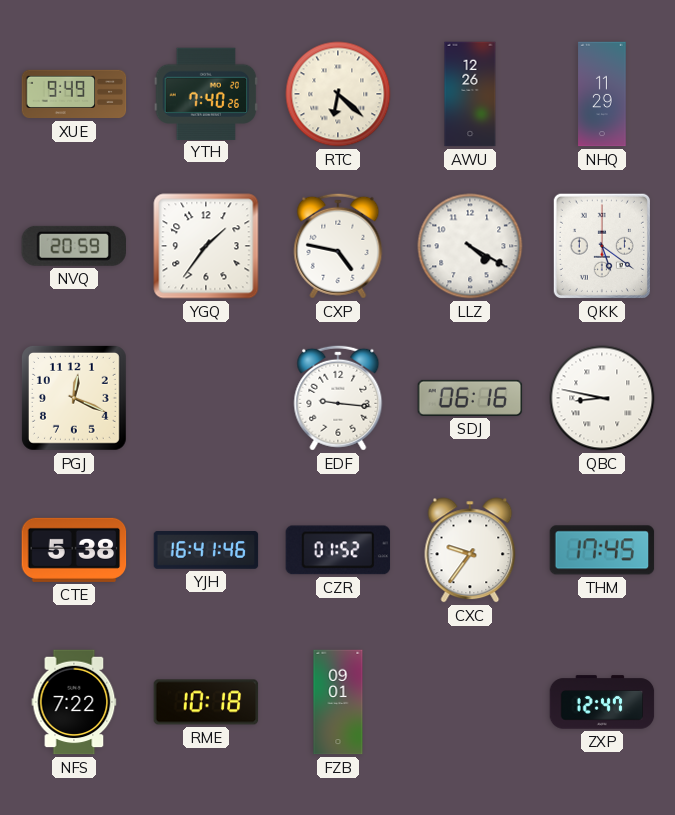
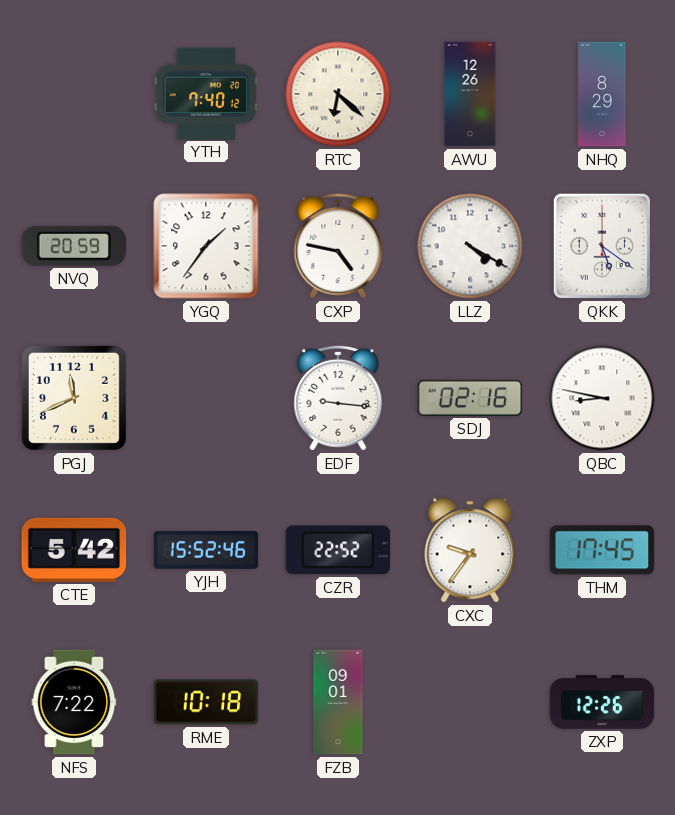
XUE: 9:49 -> none
YTH: 7:40:26 -> 7:40:12
NHQ: 11:29 -> 8:29
PGJ: 12:19 -> 11:41
SDJ: 06:16 -> 02:16
CTE: 5:38 -> 5:42
YJH: 16:41 -> 15:52
CZR: 01:52 -> 22:52
ZXP: 12:47 -> 12:26
